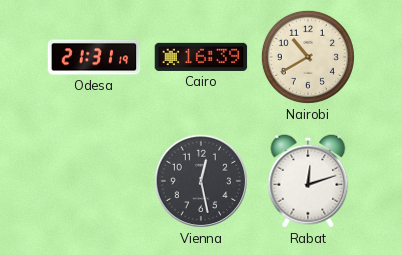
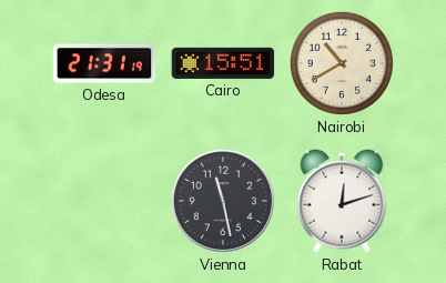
Cairo: 16:39 -> 15:51
Vienna: 12:28 -> 11:28
